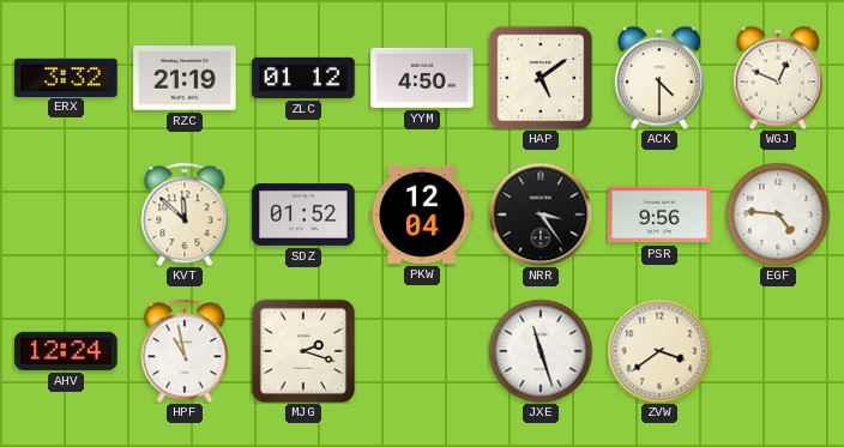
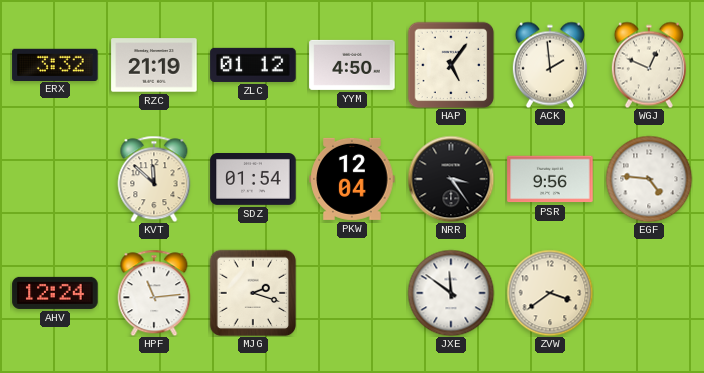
HAP: 5:09 -> 5:06
ACK: 4:30 -> 1:59
SDZ: 01:52 -> 01:54
HPF: 10:58 -> 11:14
JXE: 11:27 -> 11:51
